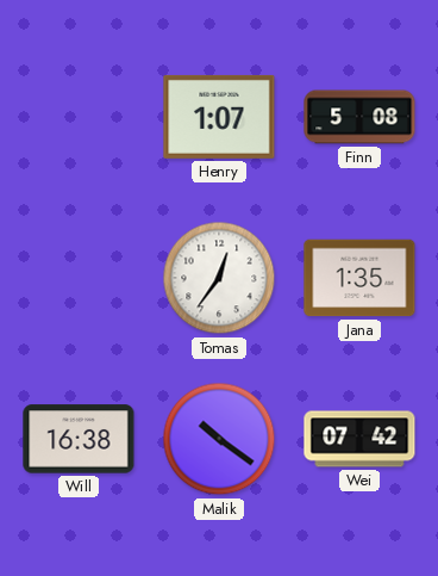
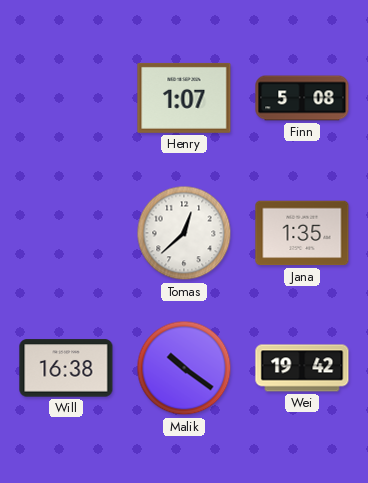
Tomas: 12:36 -> 12:38
Wei: 07:42 -> 19:42
